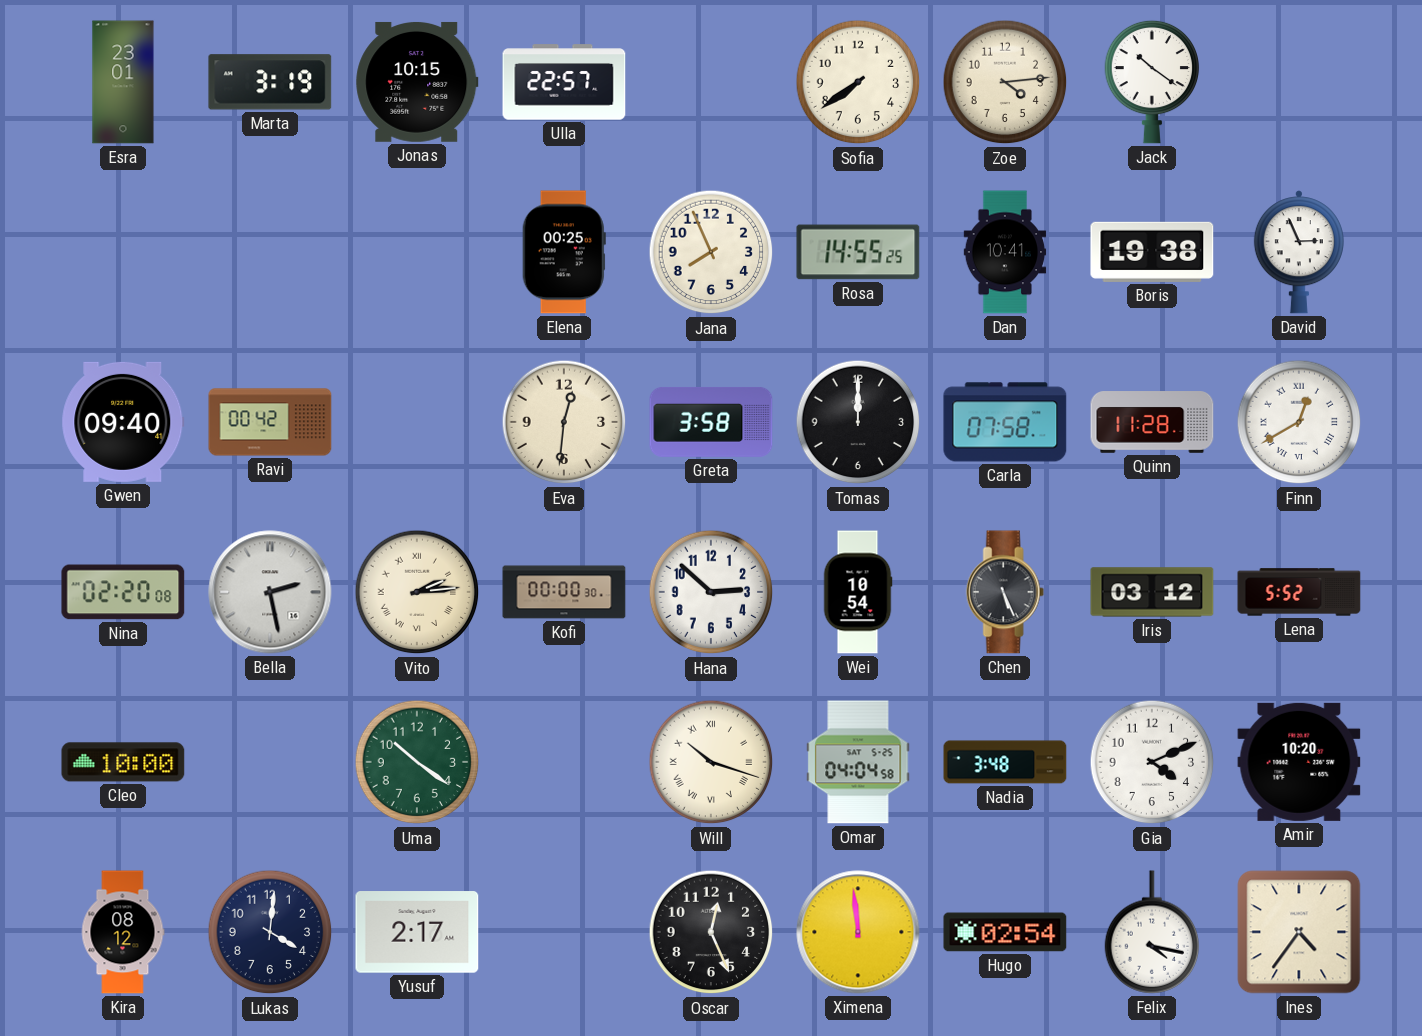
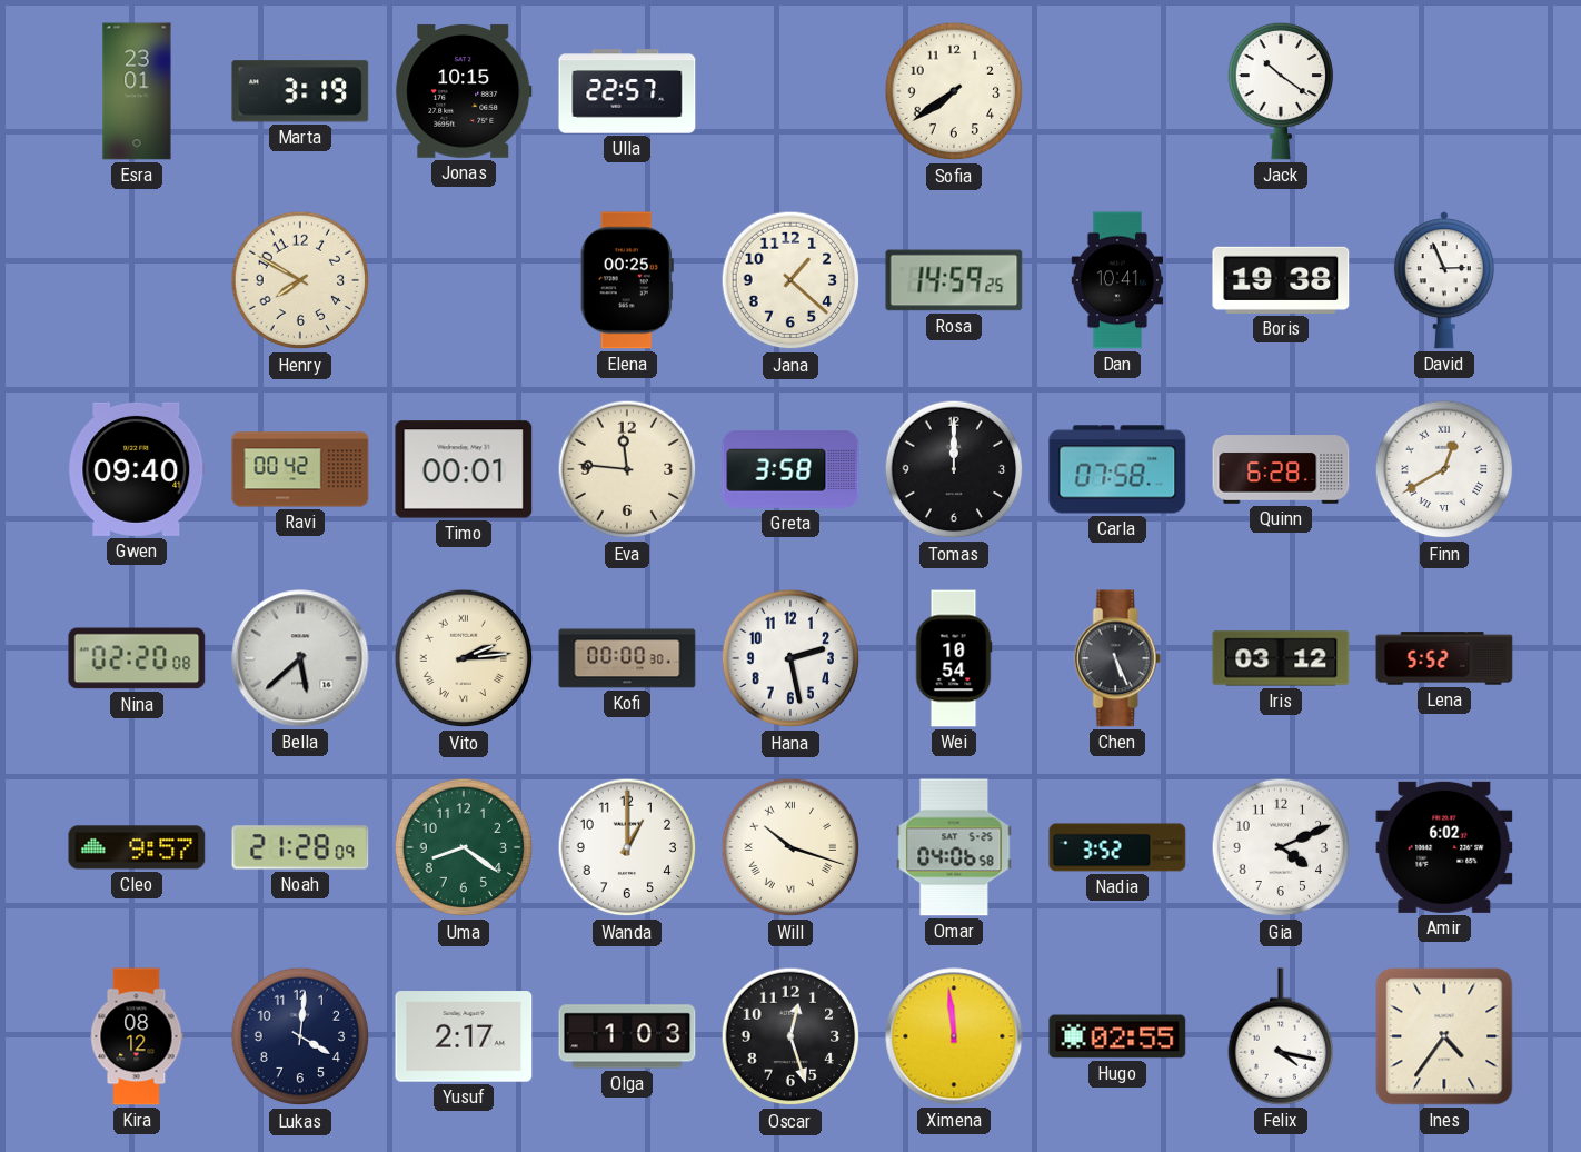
Zoe: 4:14 -> none
Henry: none -> 7:50
Jana: 7:56 -> 1:22
Rosa: 14:55 -> 14:59
Timo: none -> 00:01
Eva: 12:31 -> 11:46
Quinn: 11:28 -> 6:28
Bella: 2:28 -> 5:38
Hana: 2:52 -> 2:28
Cleo: 10:00 -> 9:57
Noah: none -> 21:28
Uma: 10:21 -> 8:21
Wanda: none -> 1:00
Omar: 04:04 -> 04:06
Nadia: 3:48 -> 3:52
Amir: 10:20 -> 6:02
Olga: none -> 1:03
Oscar: 12:26 -> 12:27
Hugo: 02:54 -> 02:55
